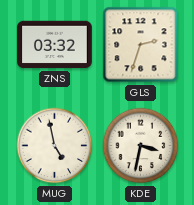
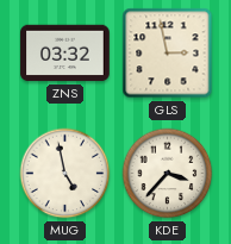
GLS: 2:33 -> 2:58
KDE: 3:32 -> 3:37
